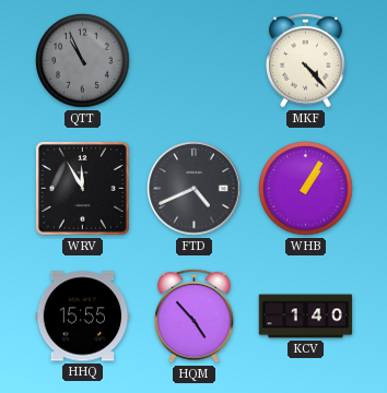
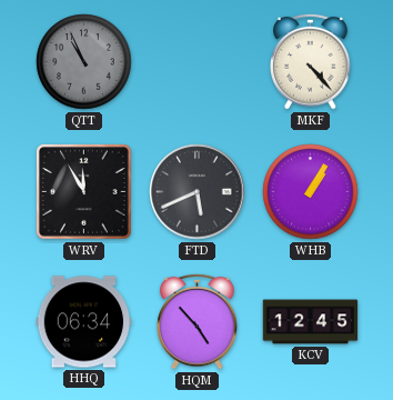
FTD: 4:41 -> 5:41
HHQ: 15:55 -> 06:34
KCV: 1:40 -> 12:45
